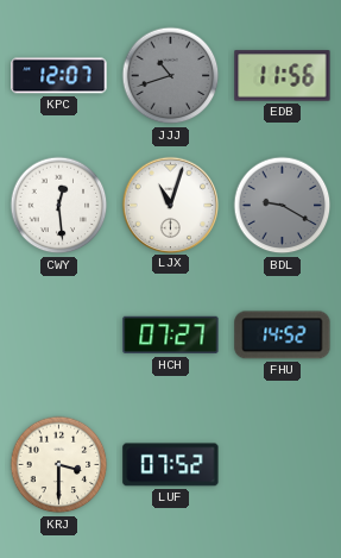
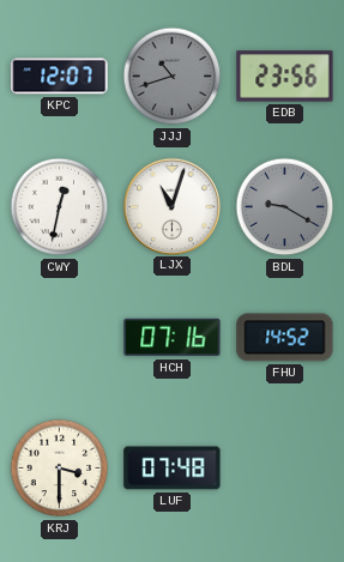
EDB: 11:56 -> 23:56
CWY: 12:29 -> 12:32
HCH: 07:27 -> 07:16
LUF: 07:52 -> 07:48
